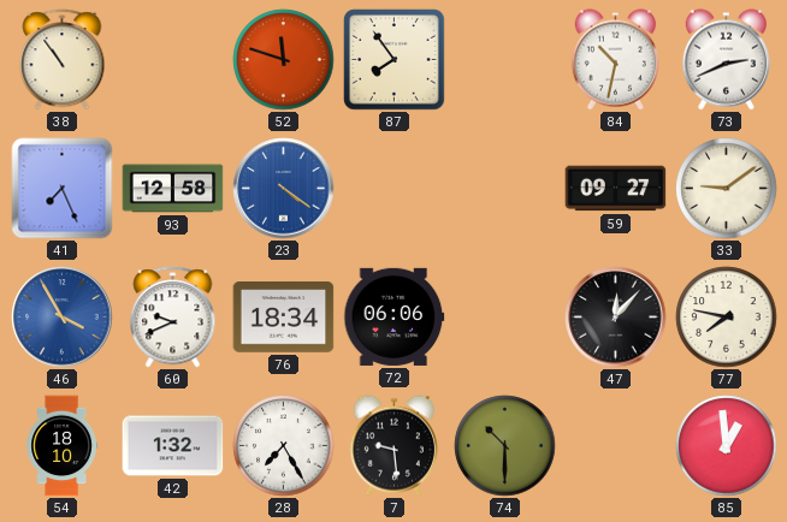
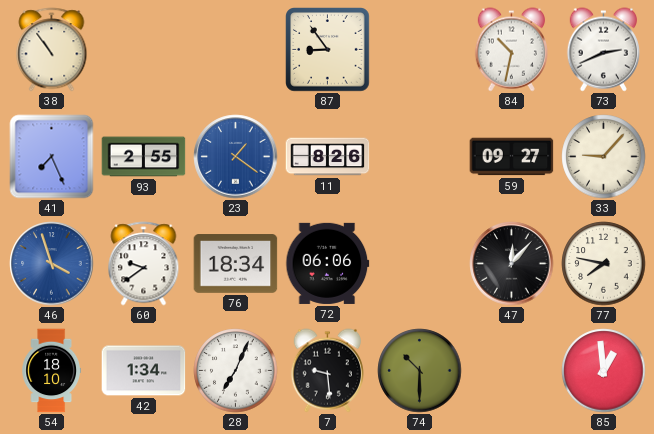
52: 11:48 -> none
87: 7:54 -> 8:54
93: 12:58 -> 2:55
23: 4:21 -> 1:21
11: none -> 8:26
33: 9:09 -> 9:07
46: 3:55 -> 3:57
60: 9:41 -> 9:39
42: 1:32 -> 1:34
28: 7:25 -> 7:04
